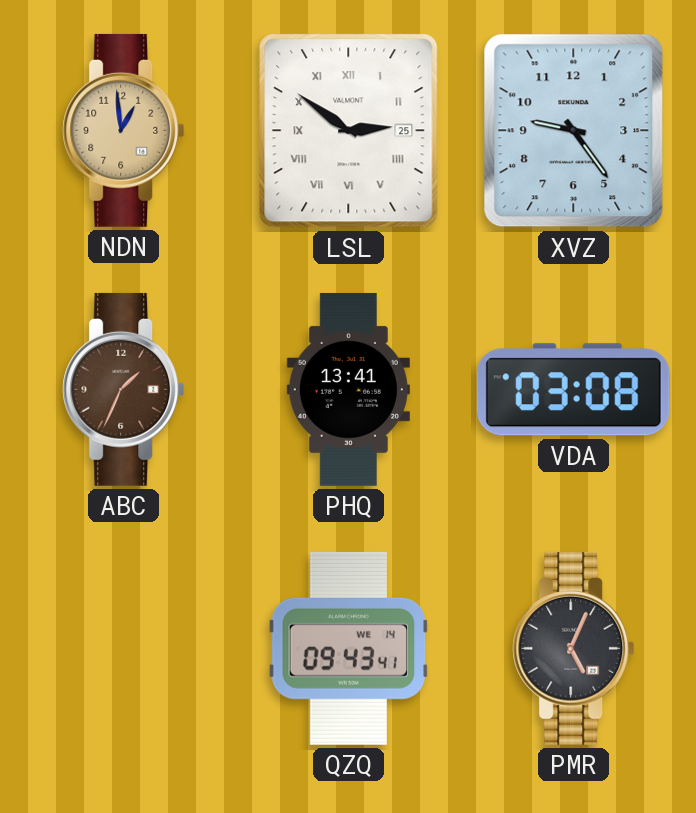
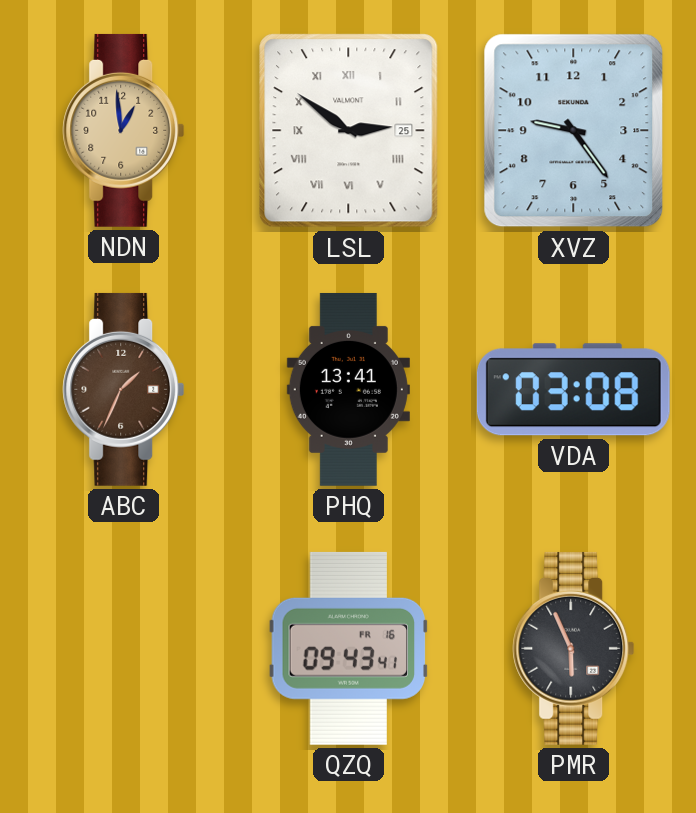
QZQ date: WE 14 -> FR 16
PMR: 5:04 -> 5:56
